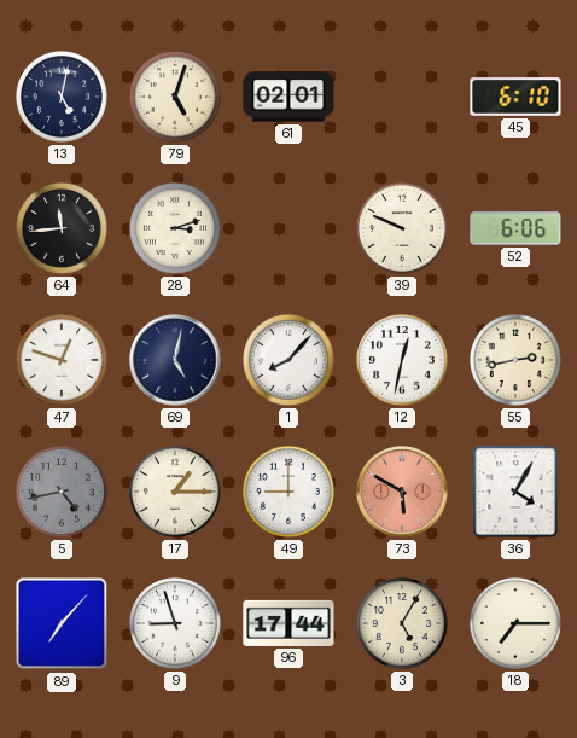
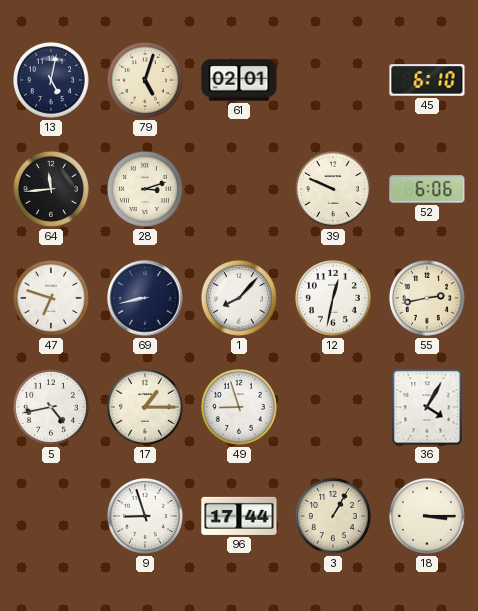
47: 12:48 -> 6:48
69: 5:02 -> 8:43
5 dial: grey -> white
49: 9:00 -> 8:57
73: 5:50 -> none
89: 7:07 -> none
3: 5:05 -> 1:05
18: 7:15 -> 3:15
